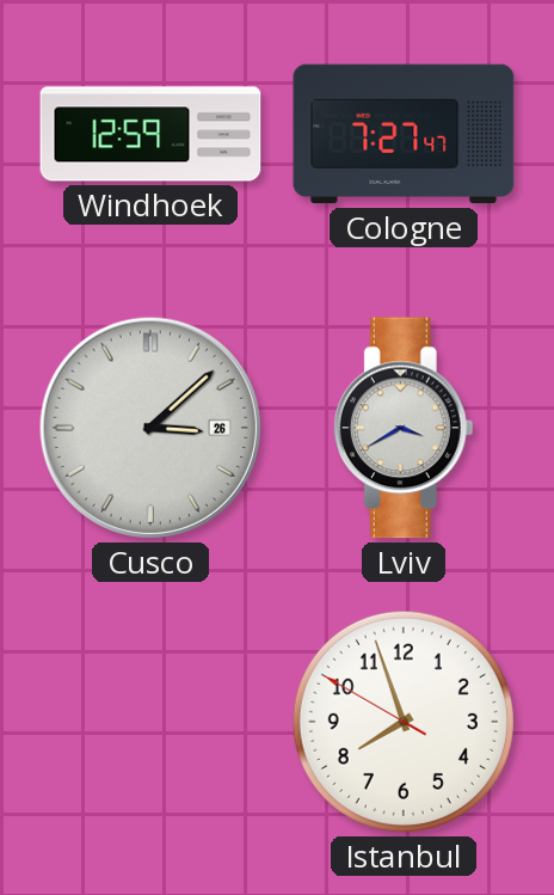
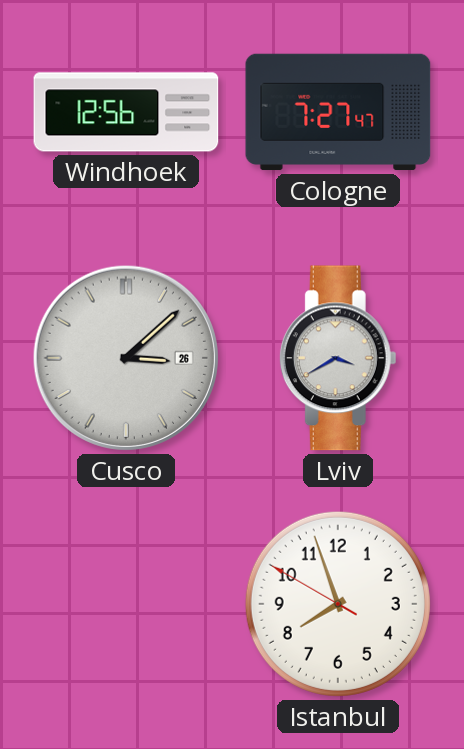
Windhoek: 12:59 -> 12:56
